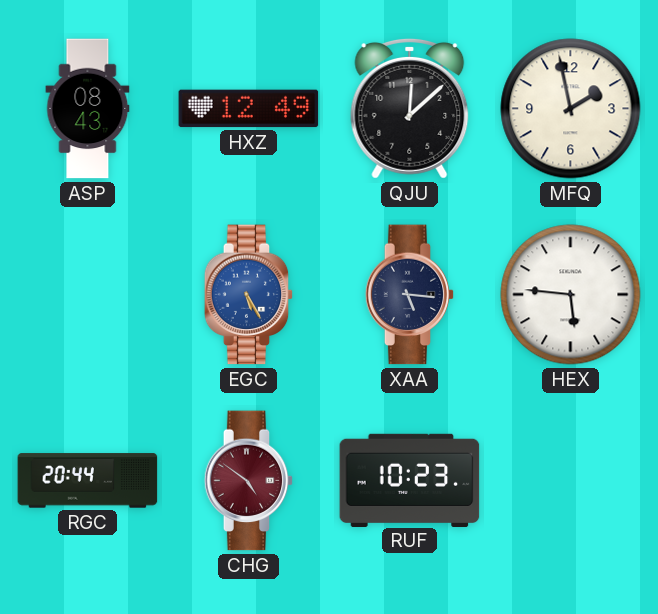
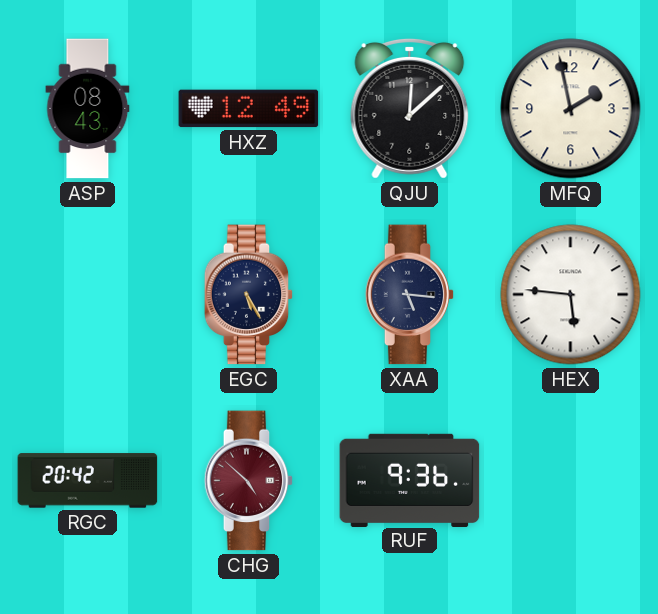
EGC dial: blue -> navy
RGC: 20:44 -> 20:42
CHG: 4:51 -> 4:52
RUF: 10:23 -> 9:36
